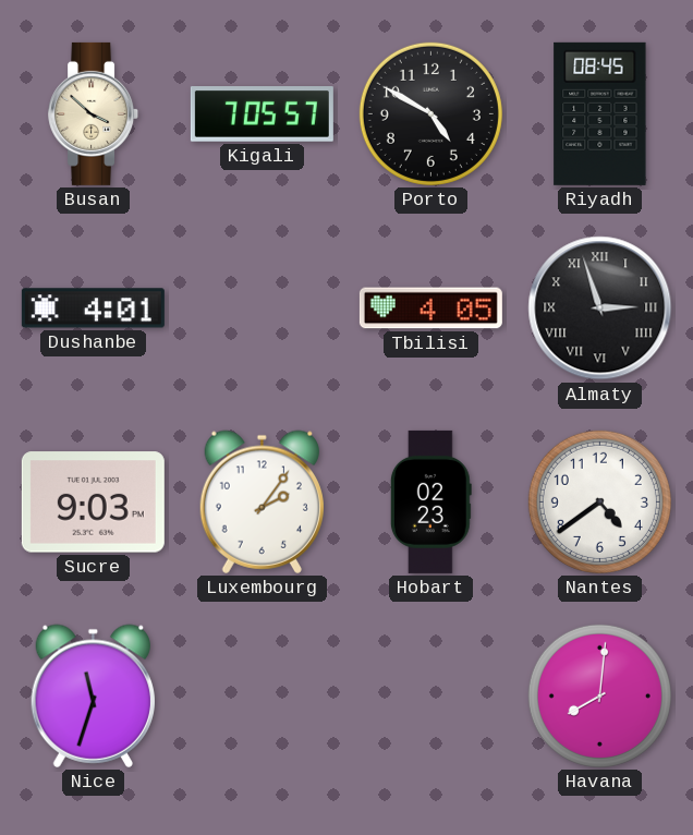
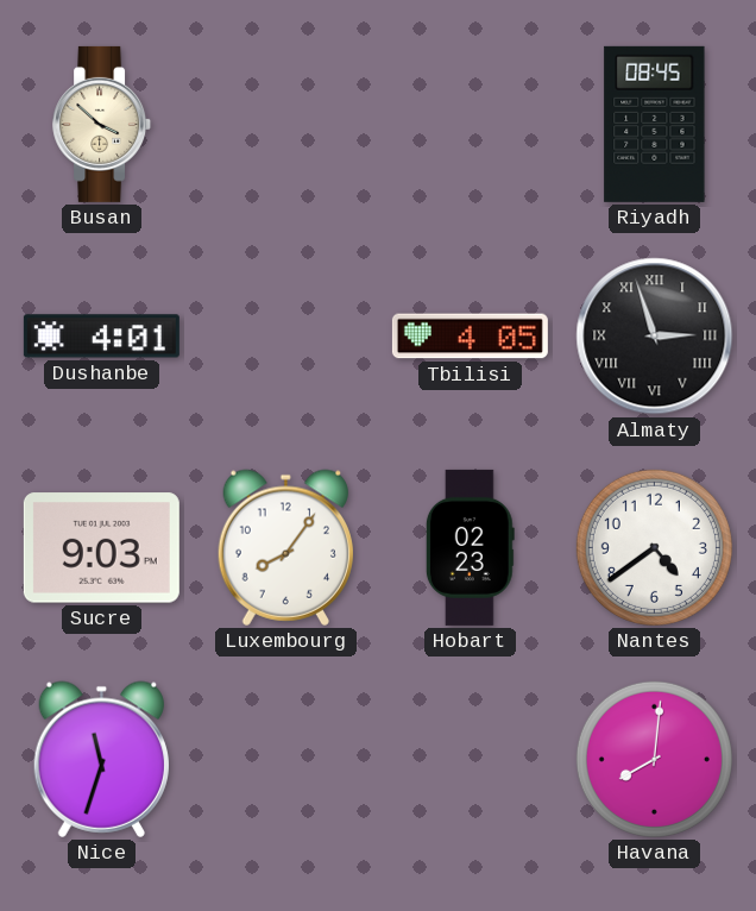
Kigali: 7:05 -> none
Porto: 4:50 -> none
Luxembourg: 2:06 -> 8:06
